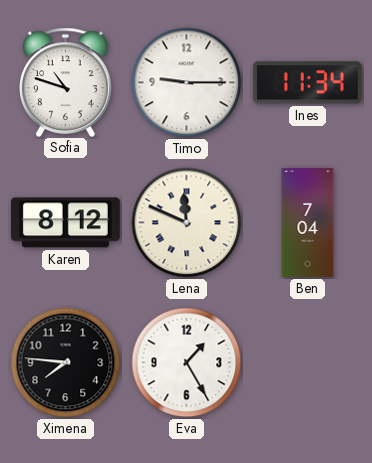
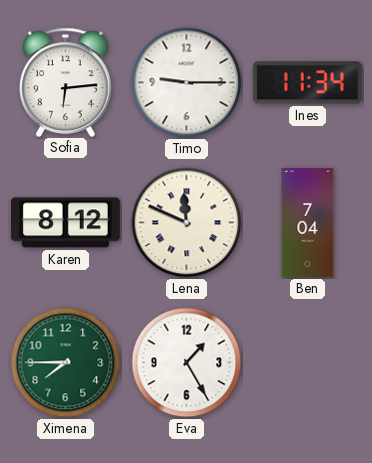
Sofia: 10:48 -> 6:14
Ximena: 7:46 -> 7:45
Ximena dial: black -> green
